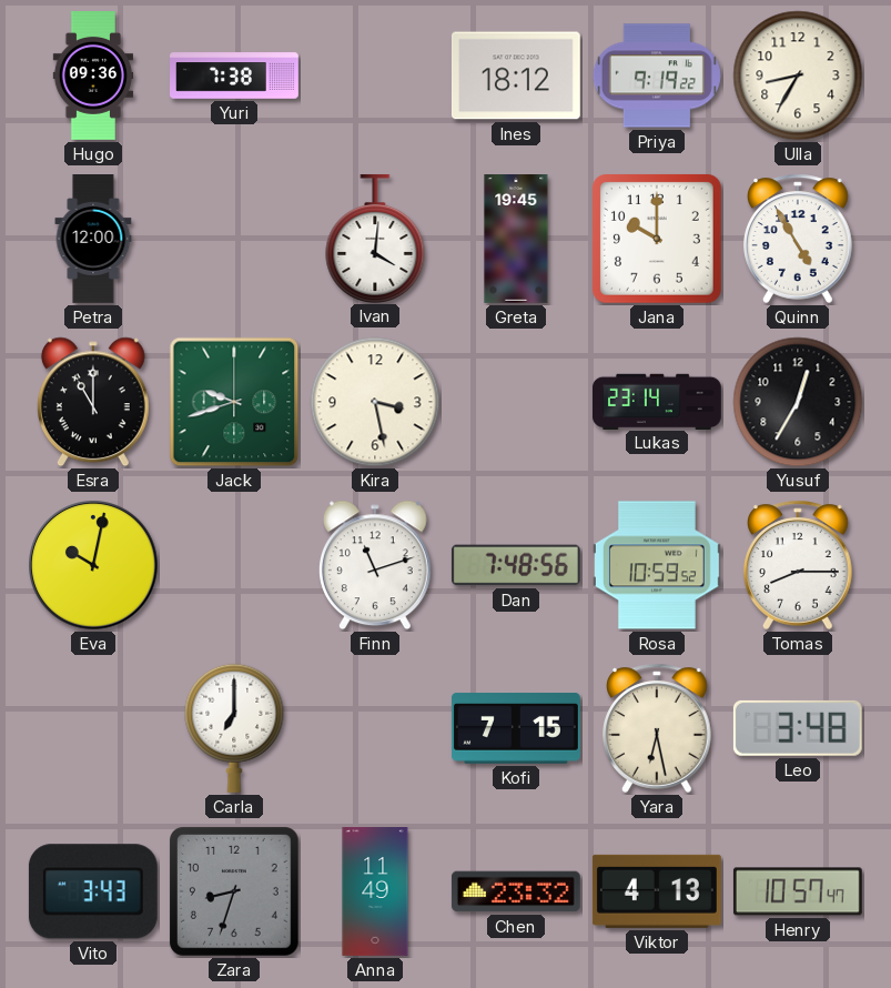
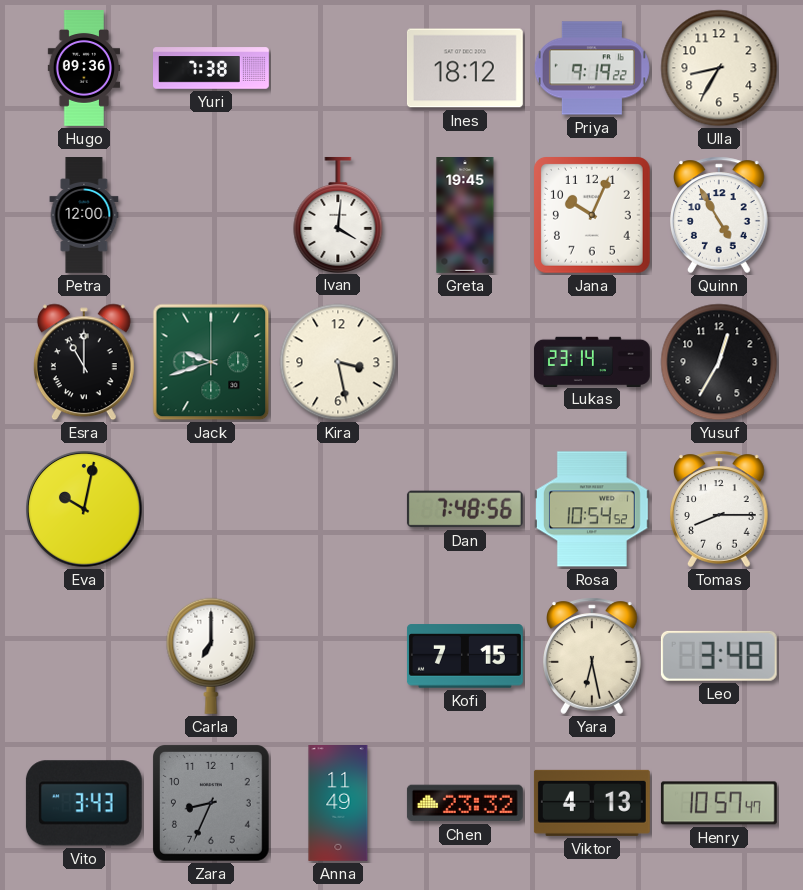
Jana: 10:00 -> 10:04
Finn: 11:12 -> none
Rosa: 10:59 -> 10:54
Zara: 8:33 -> 8:34
